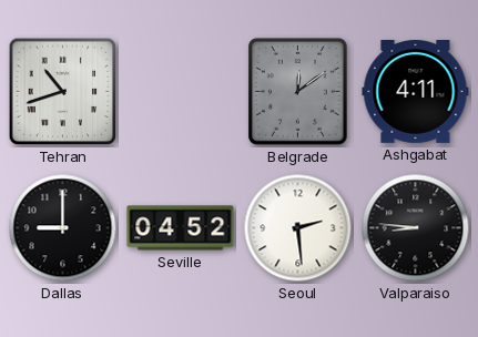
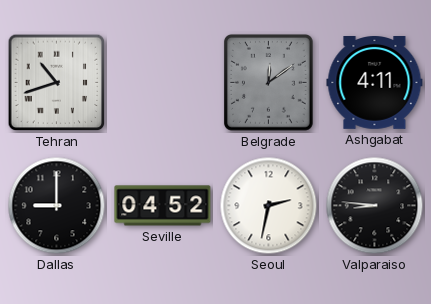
Seoul: 2:29 -> 2:32
